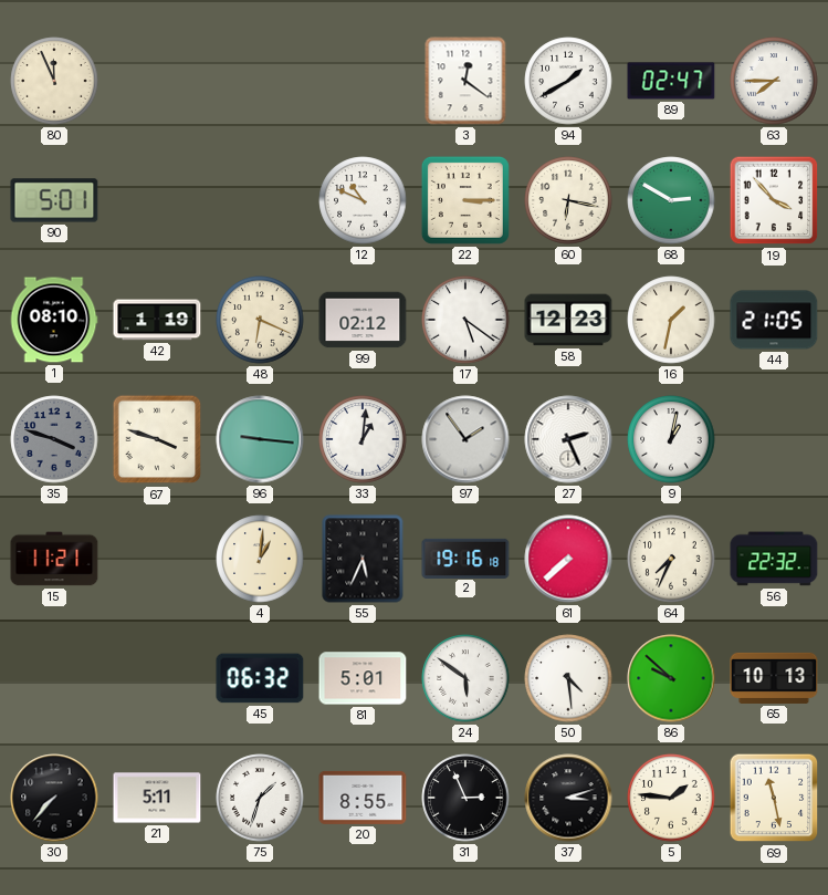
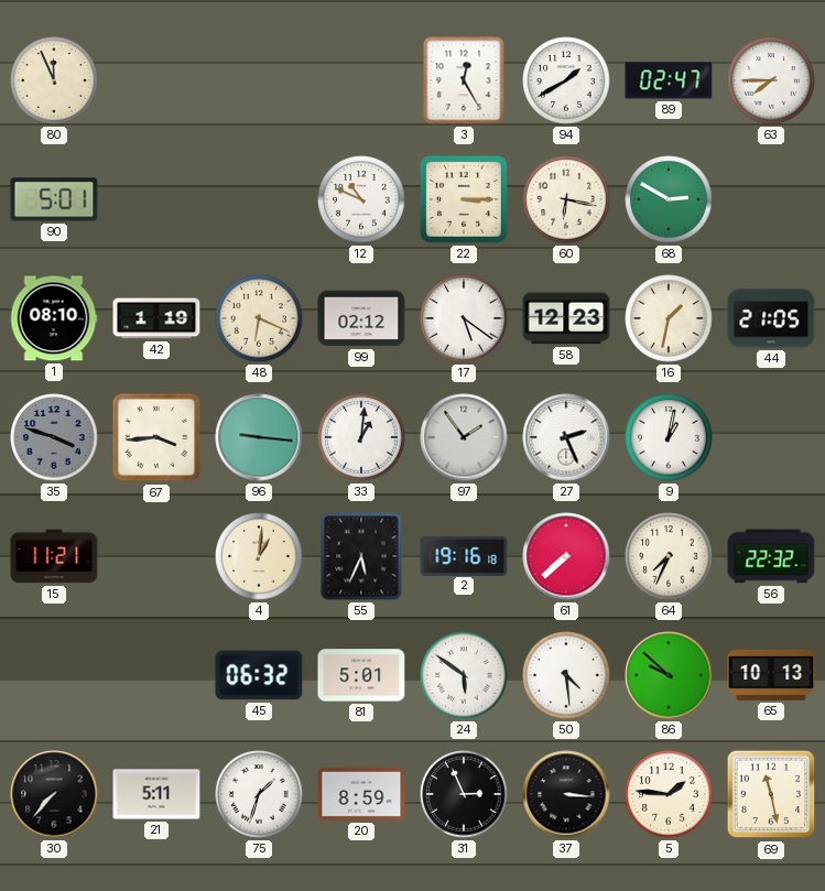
3: 12:21 -> 12:25
19: 3:53 -> none
67: 3:48 -> 3:44
20: 8:55 -> 8:59
37: 3:12 -> 3:16
